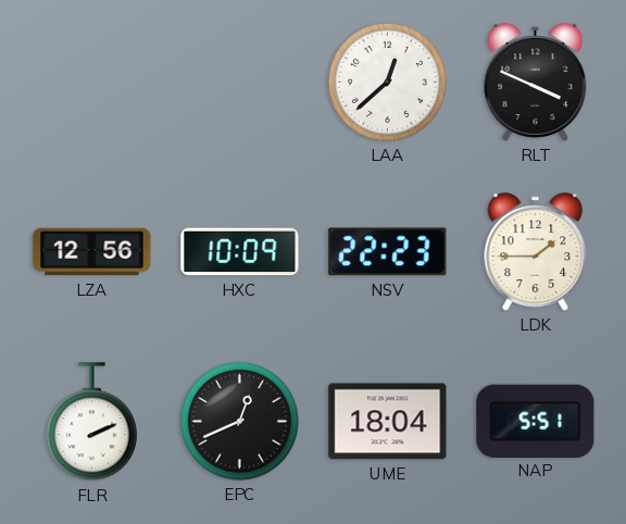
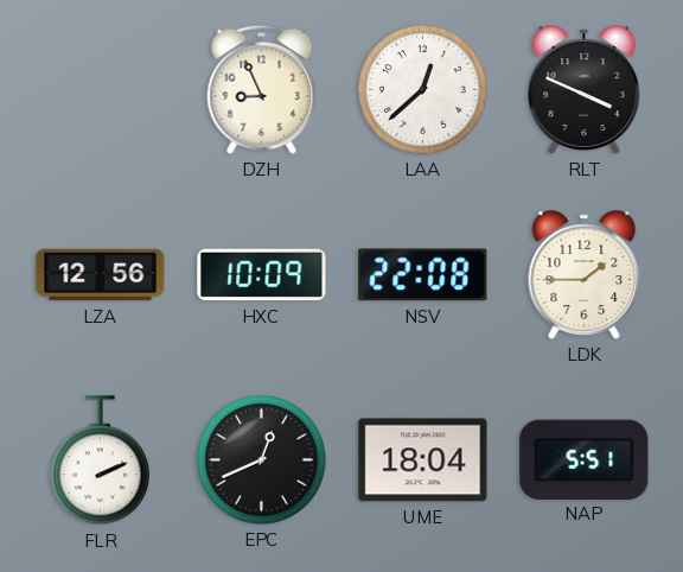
DZH: none -> 8:56
NSV: 22:23 -> 22:08
